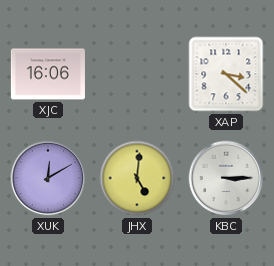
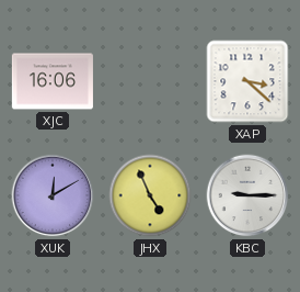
JHX: 5:01 -> 4:56
KBC: 3:15 -> 9:15
